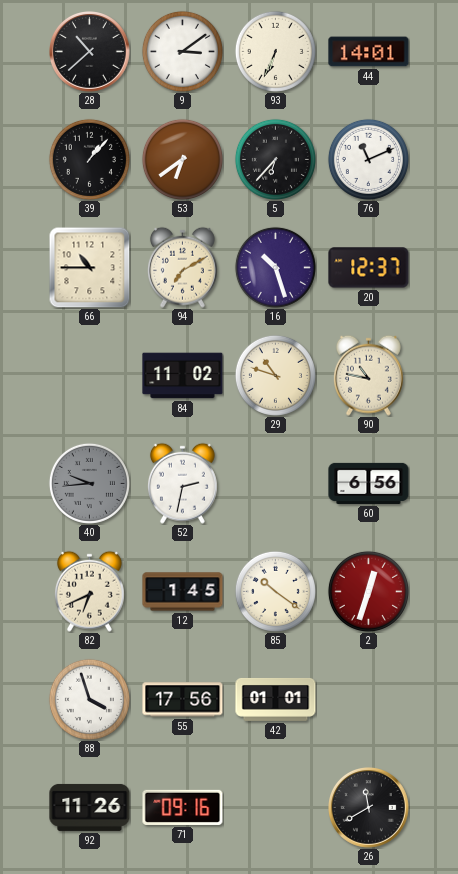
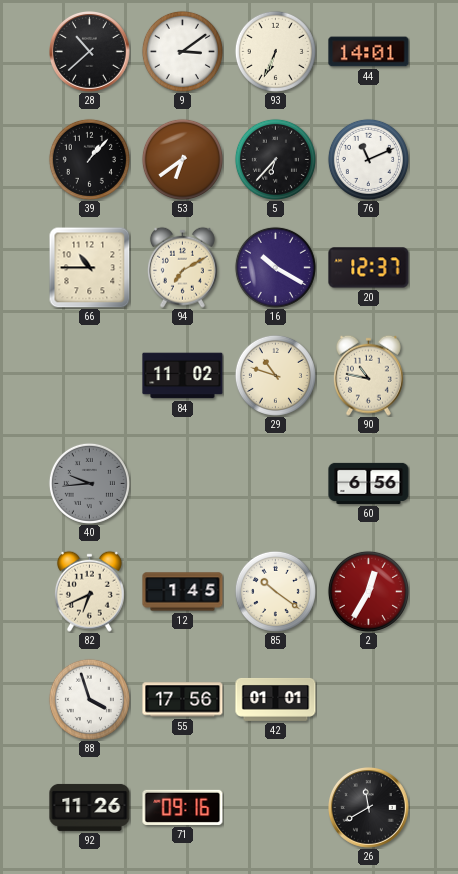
16: 10:27 -> 10:20
52: 2:32 -> none
2: 12:33 -> 12:35
